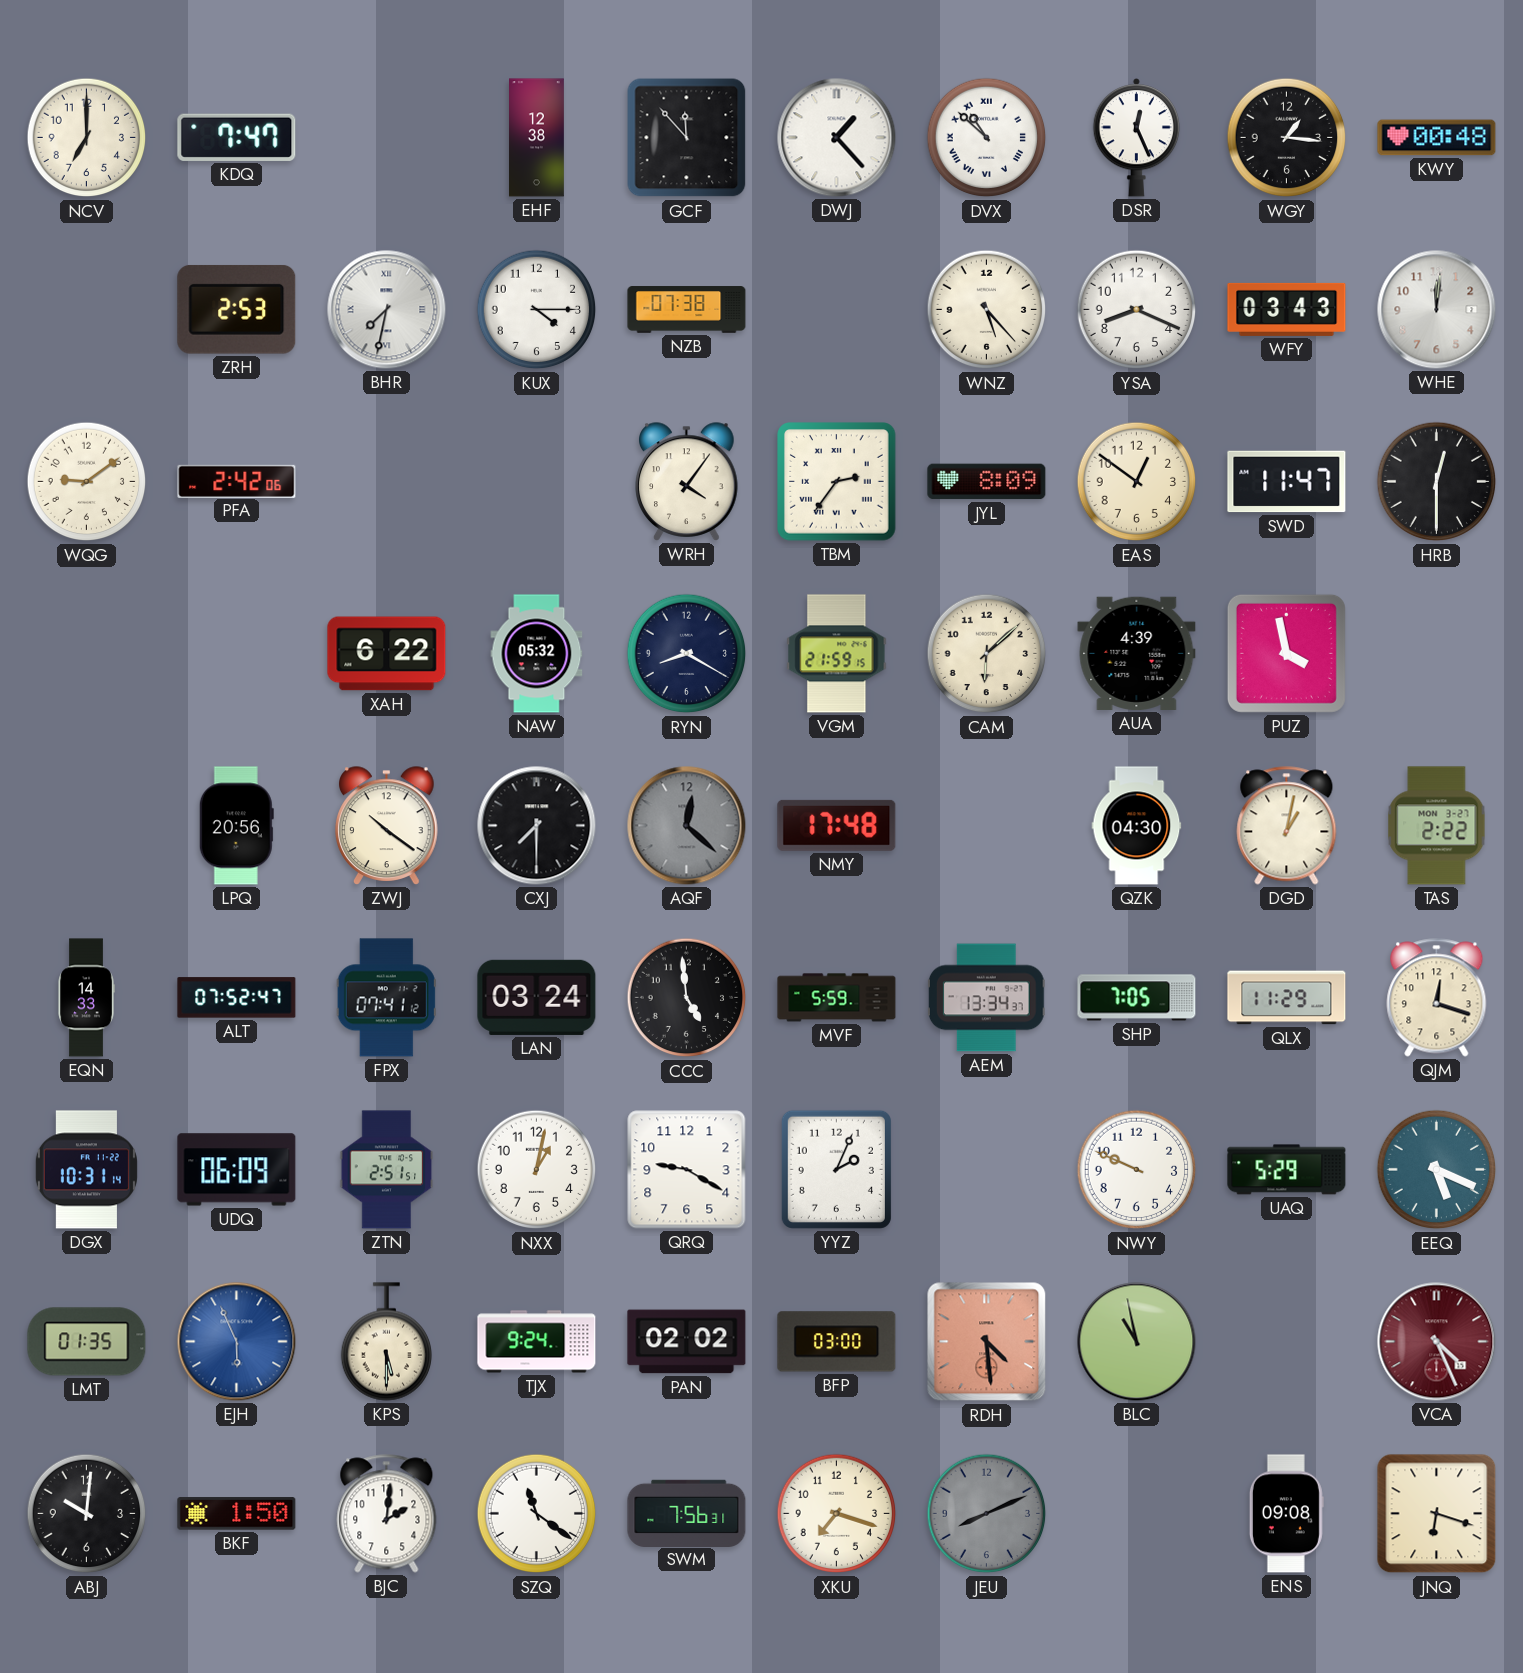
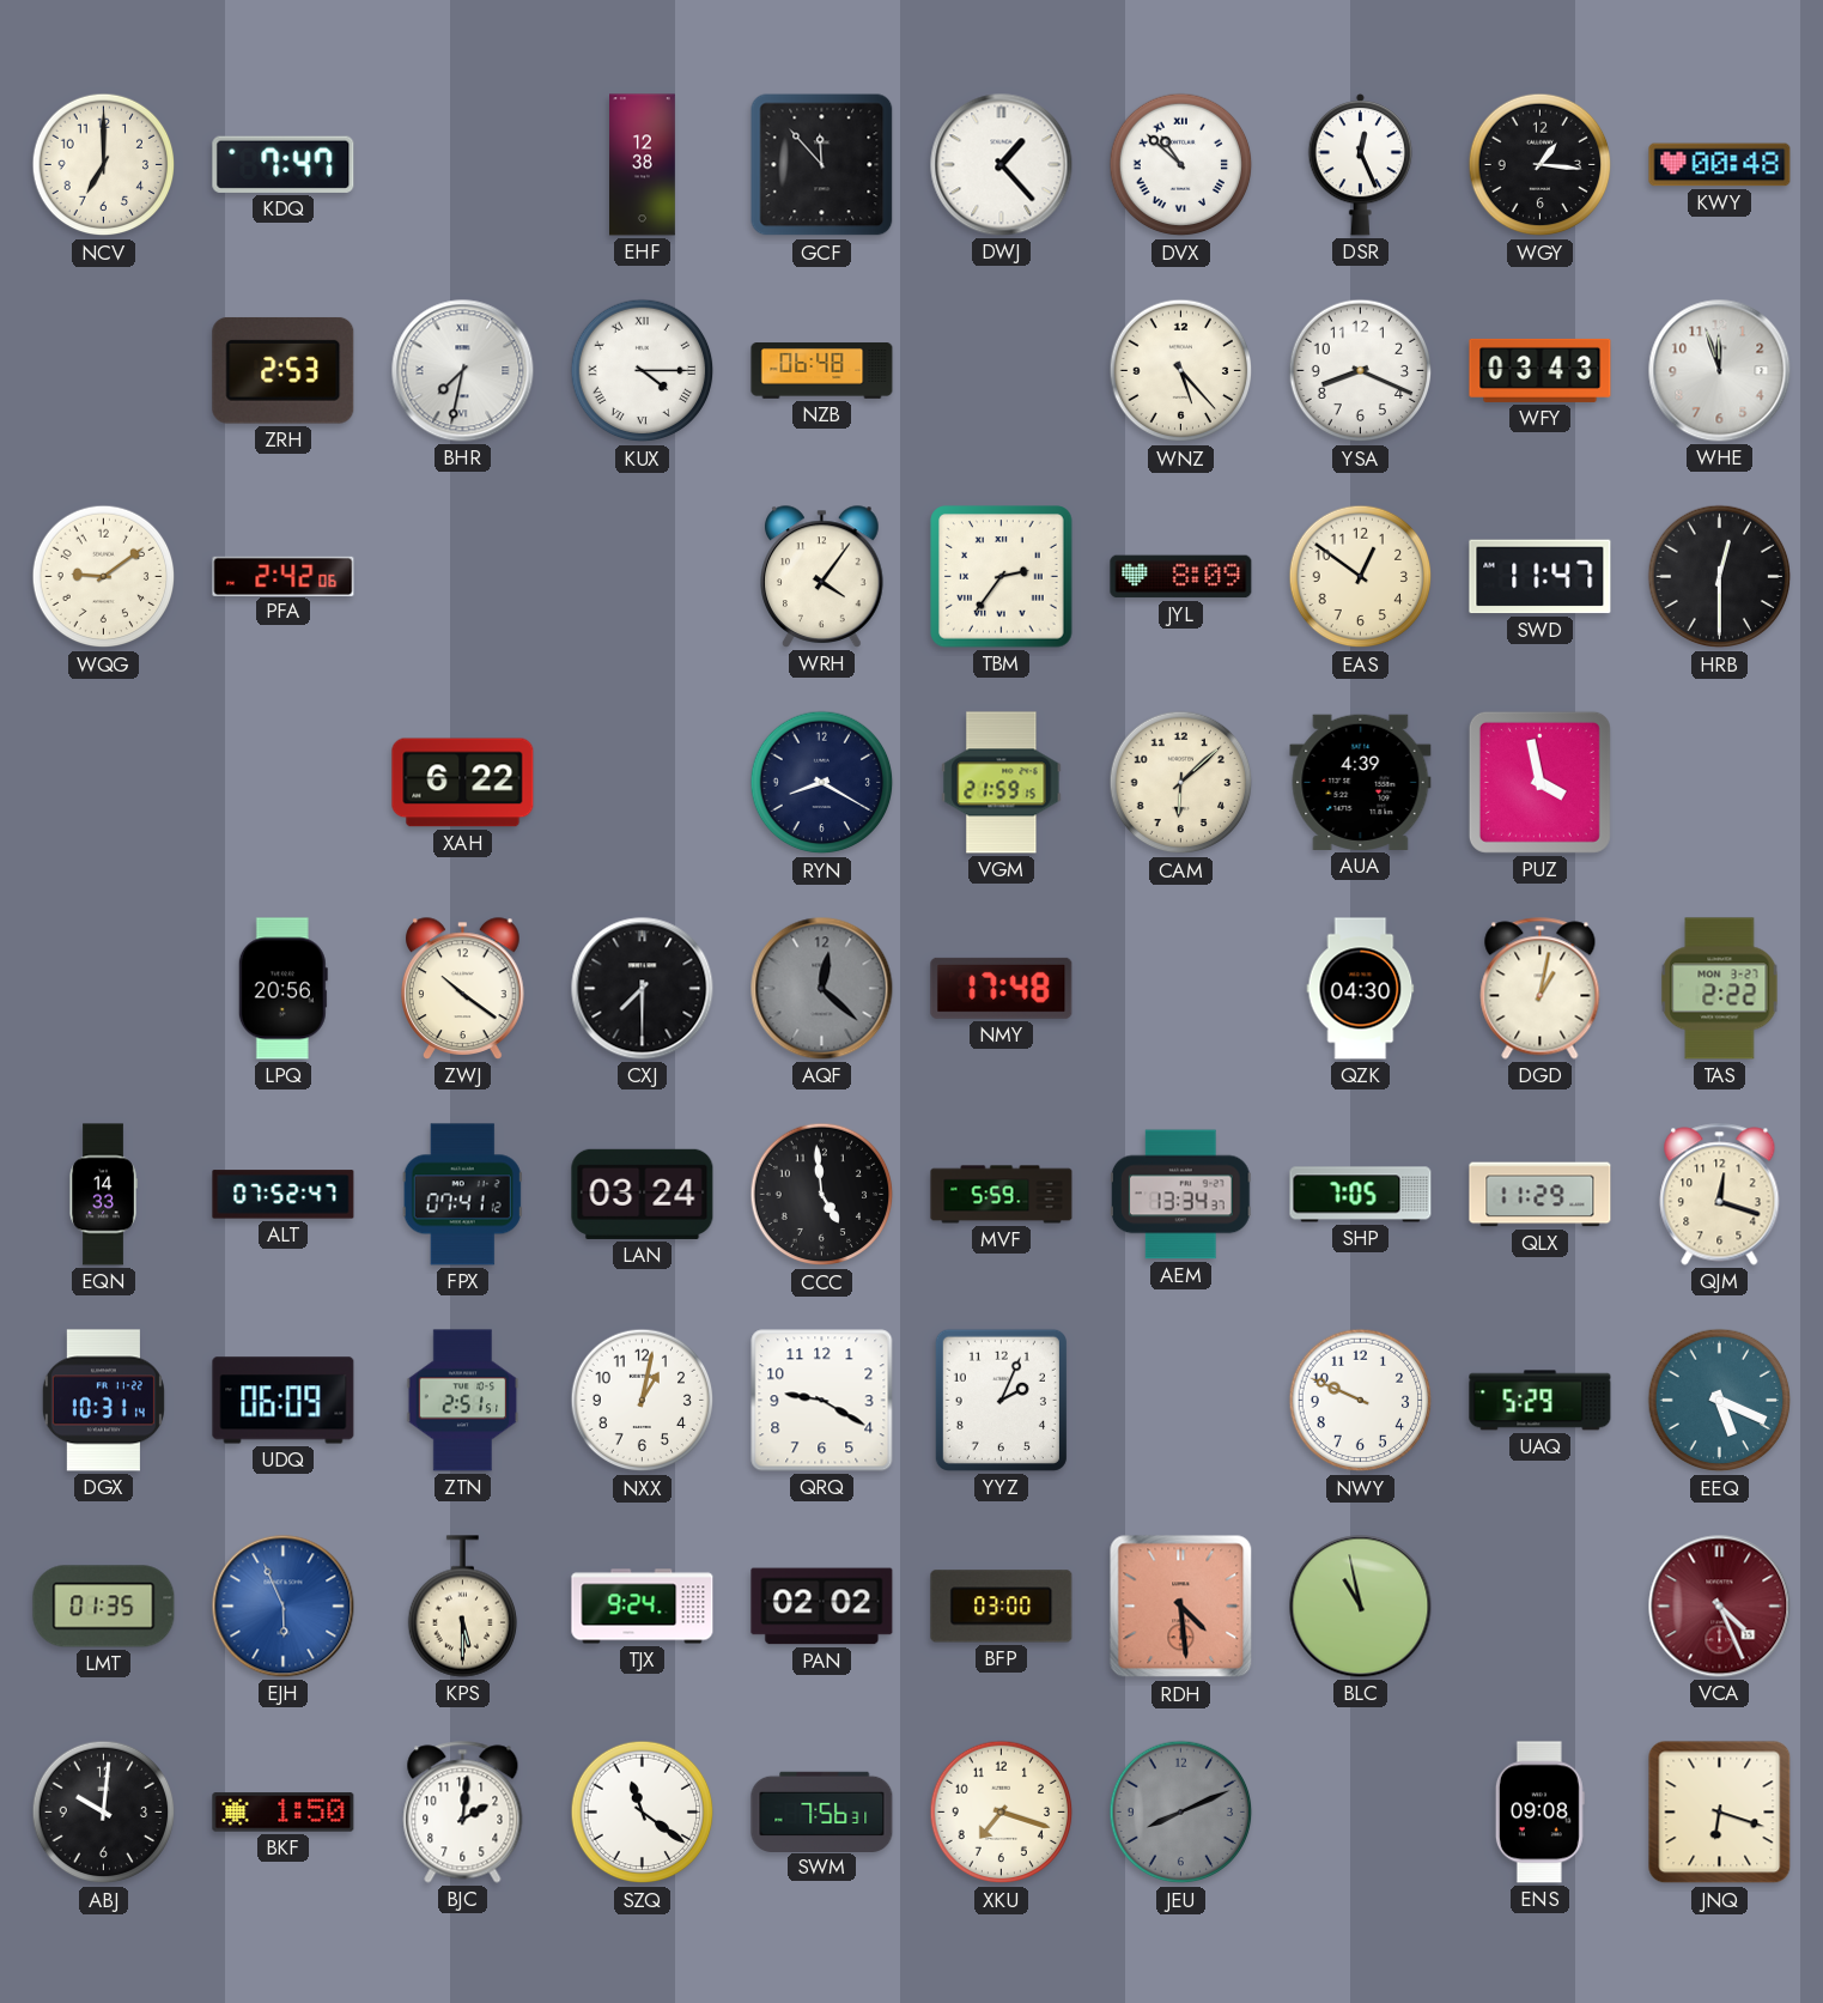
KUX numerals: Arabic -> Roman
NZB: 07:38 -> 06:48
WHE: 12:01 -> 11:57
NAW: 05:32 -> none
